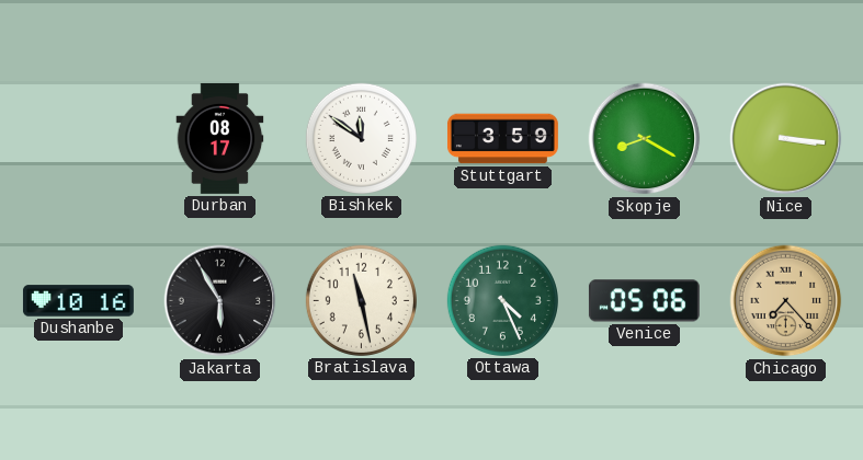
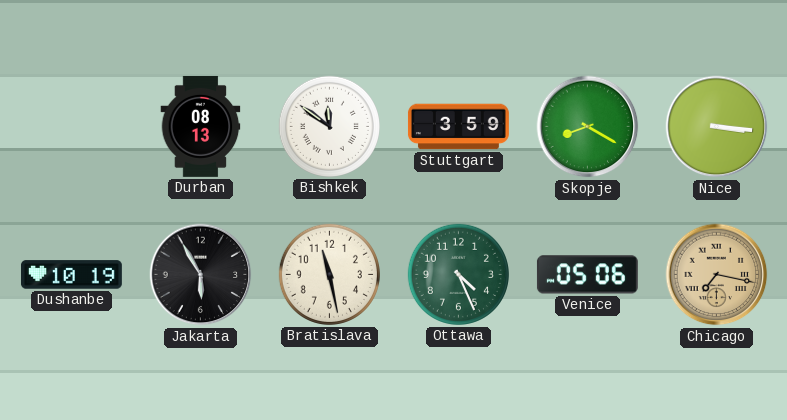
Durban: 08:17 -> 08:13
Dushanbe: 10:16 -> 10:19
Chicago: 7:23 -> 7:17
